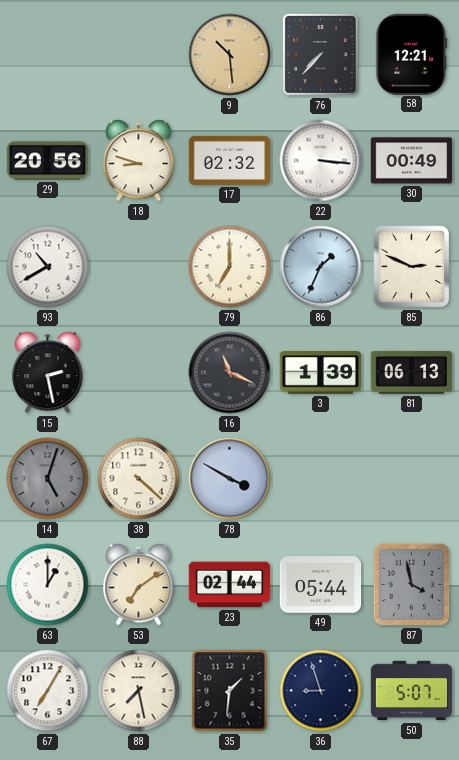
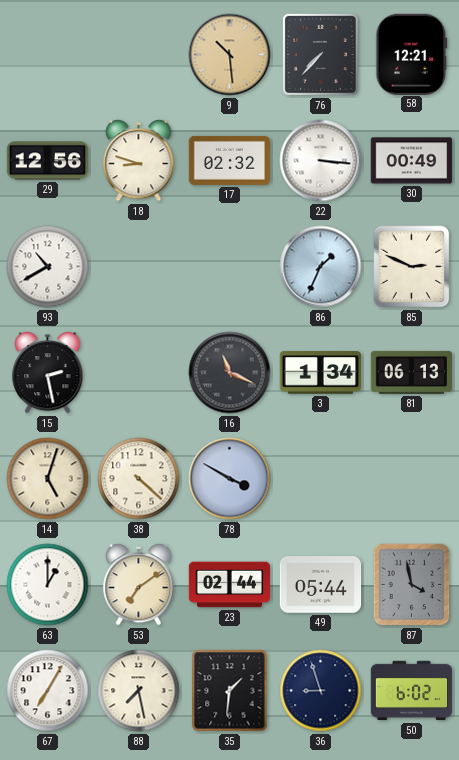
29: 20:56 -> 12:56
79: 7:00 -> none
3: 1:39 -> 1:34
14 dial: grey -> cream
50: 5:07 -> 6:02
